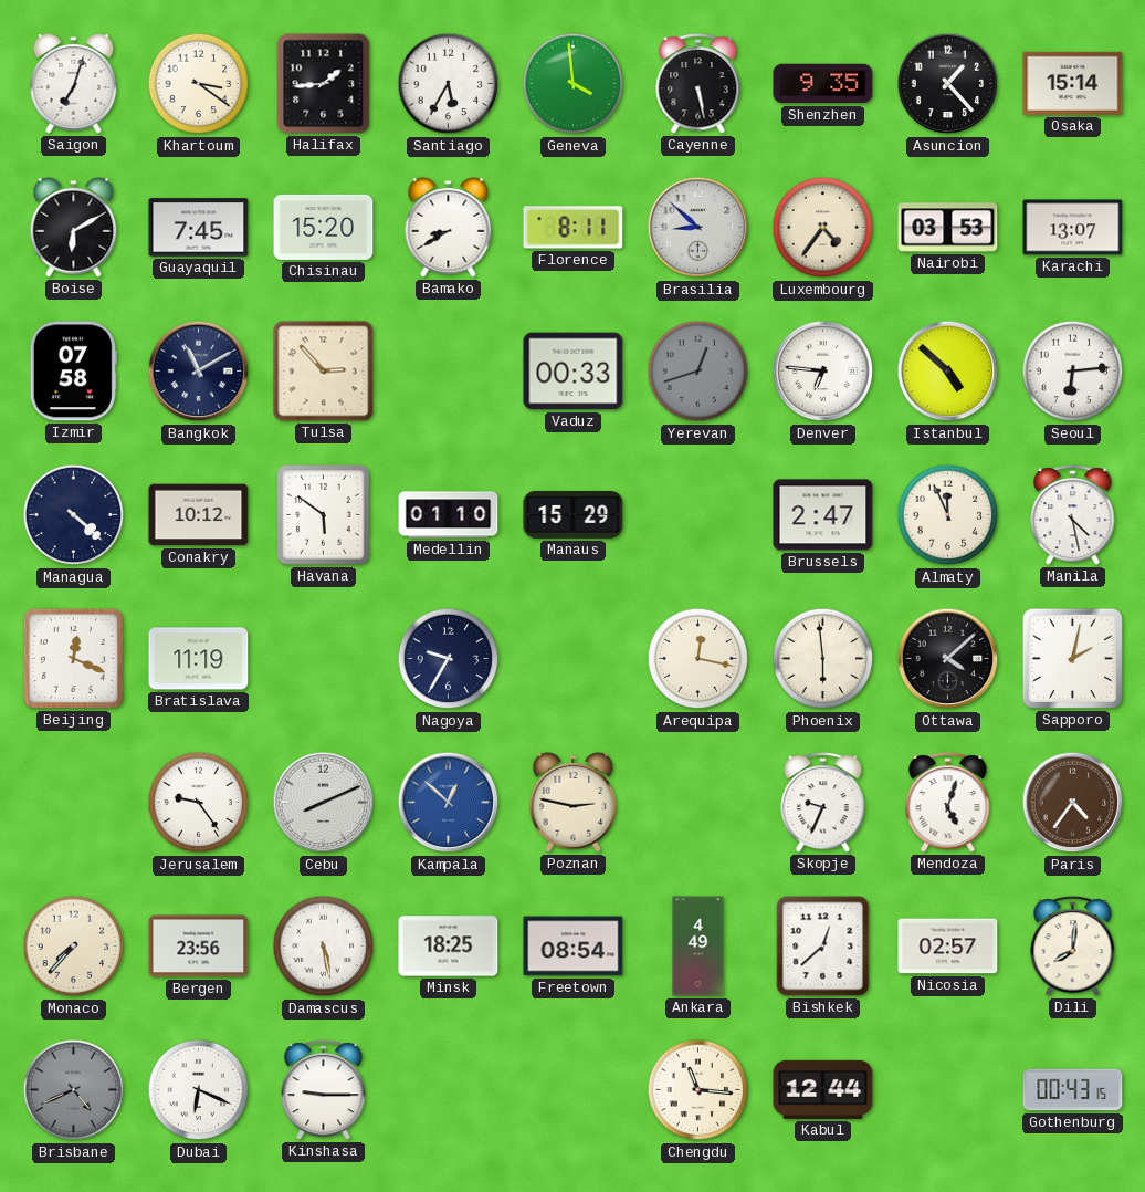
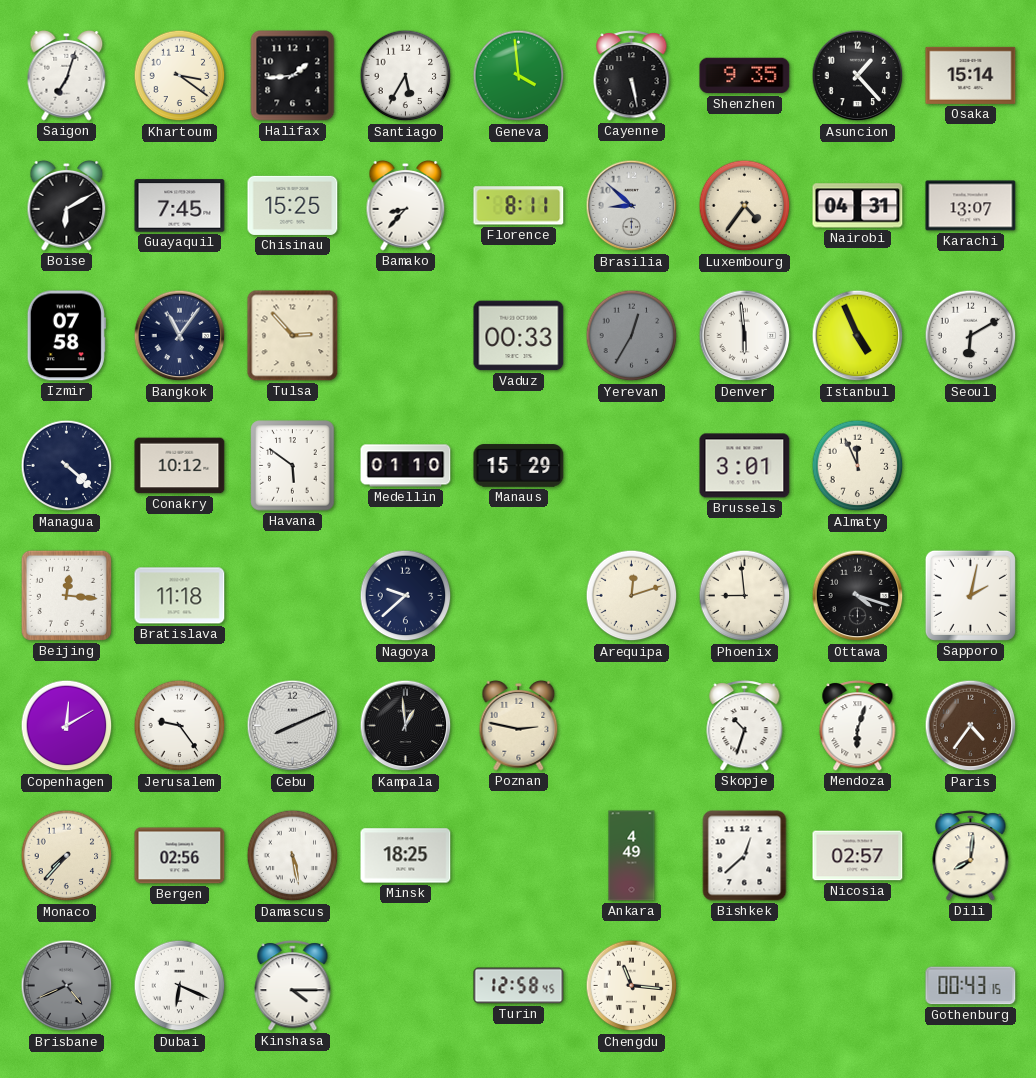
Chisinau: 15:20 -> 15:25
Bamako: 8:40 -> 8:37
Nairobi: 03:53 -> 04:31
Bangkok: 11:10 -> 11:06
Yerevan: 12:42 -> 12:35
Denver: 6:46 -> 5:59
Istanbul: 4:52 -> 4:56
Seoul: 6:14 -> 6:10
Brussels: 2:47 -> 3:01
Manila: 4:28 -> none
Beijing: 12:19 -> 12:16
Bratislava: 11:19 -> 11:18
Nagoya: 9:35 -> 9:38
Arequipa: 12:17 -> 12:12
Phoenix: 5:59 -> 8:59
Ottawa: 4:08 -> 4:18
Copenhagen: none -> 12:10
Kampala: 12:52 -> 12:59
Kampala dial: blue -> black
Skopje: 9:34 -> 10:33
Mendoza: 5:03 -> 6:03
Bergen: 23:56 -> 02:56
Freetown: 08:54 -> none
Kinshasa: 9:15 -> 4:15
Turin: none -> 12:58
Kabul: 12:44 -> none
